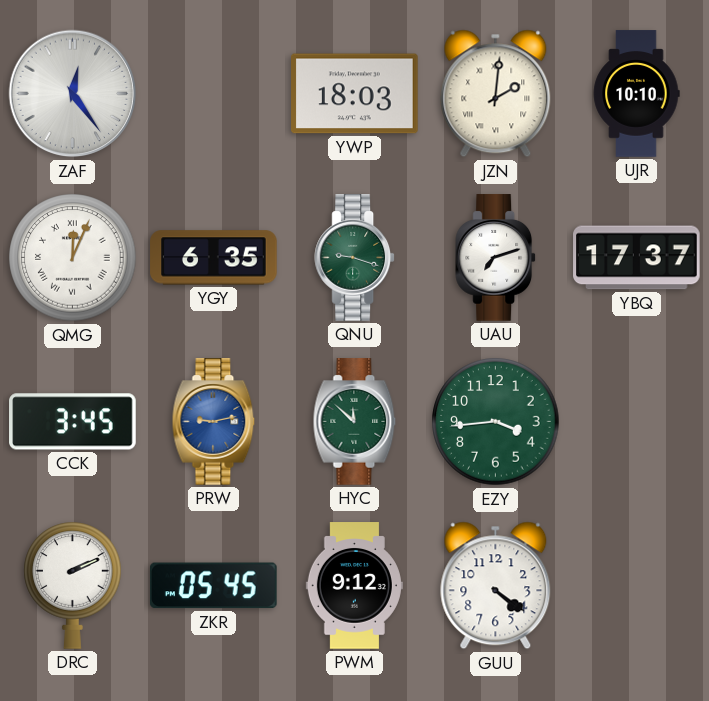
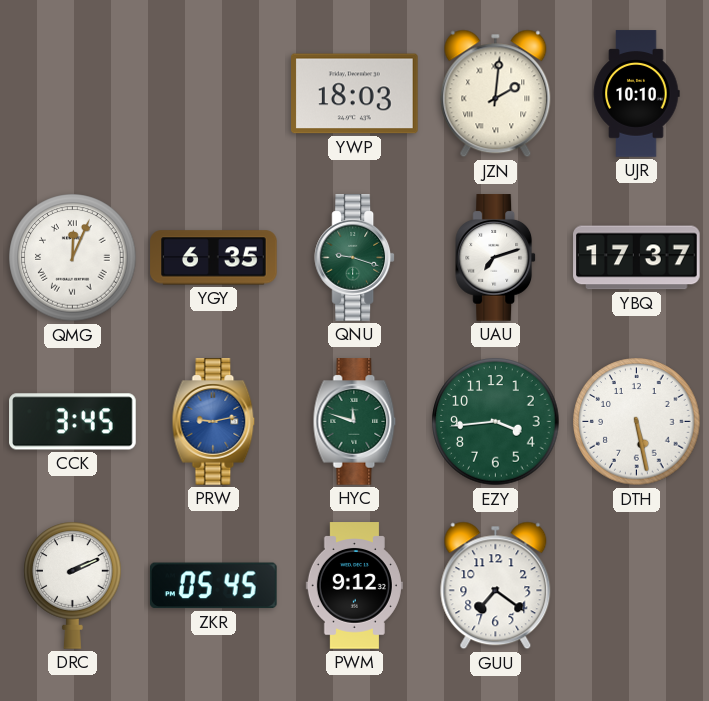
ZAF: 12:24 -> none
HYC: 11:52 -> 11:48
DTH: none -> 5:28
GUU: 4:21 -> 7:21
